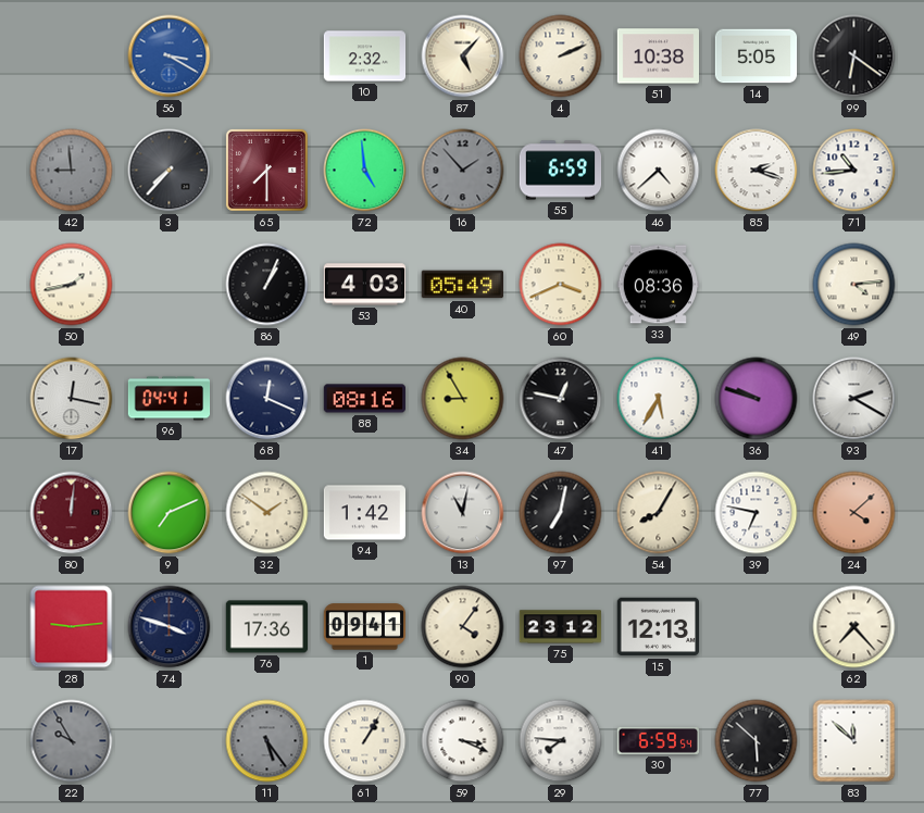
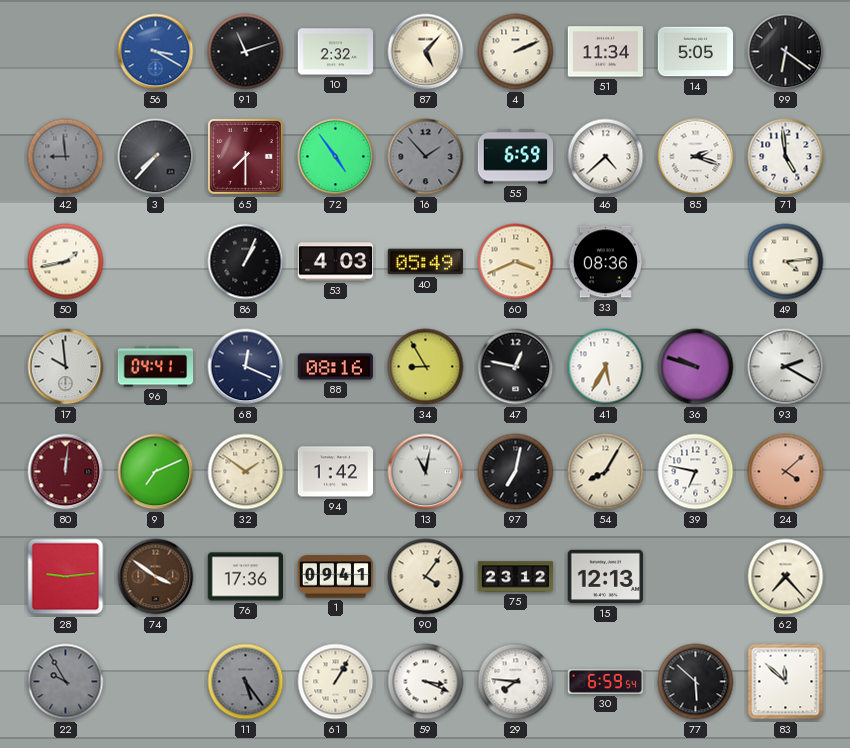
91: none -> 11:12
51: 10:38 -> 11:34
72: 4:59 -> 4:54
71: 10:44 -> 4:59
17: 12:17 -> 9:59
74: 3:48 -> 3:51
74 dial: navy -> brown
